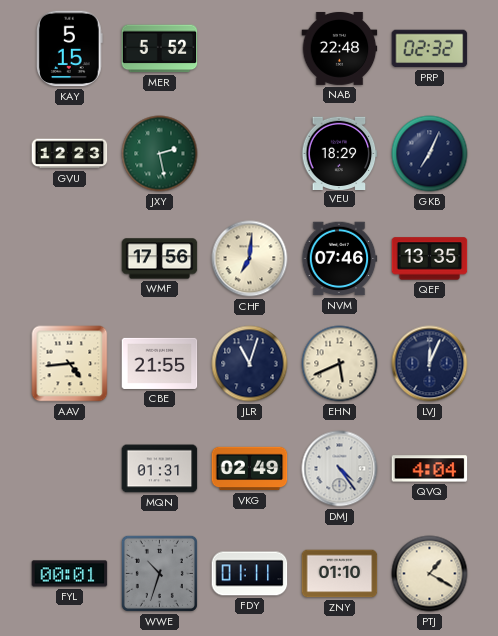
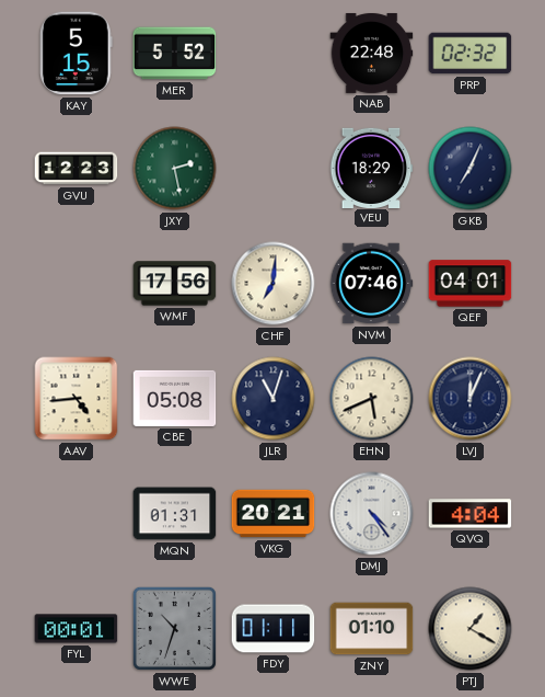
QEF: 13:35 -> 04:01
CBE: 21:55 -> 05:08
VKG: 02:49 -> 20:21
